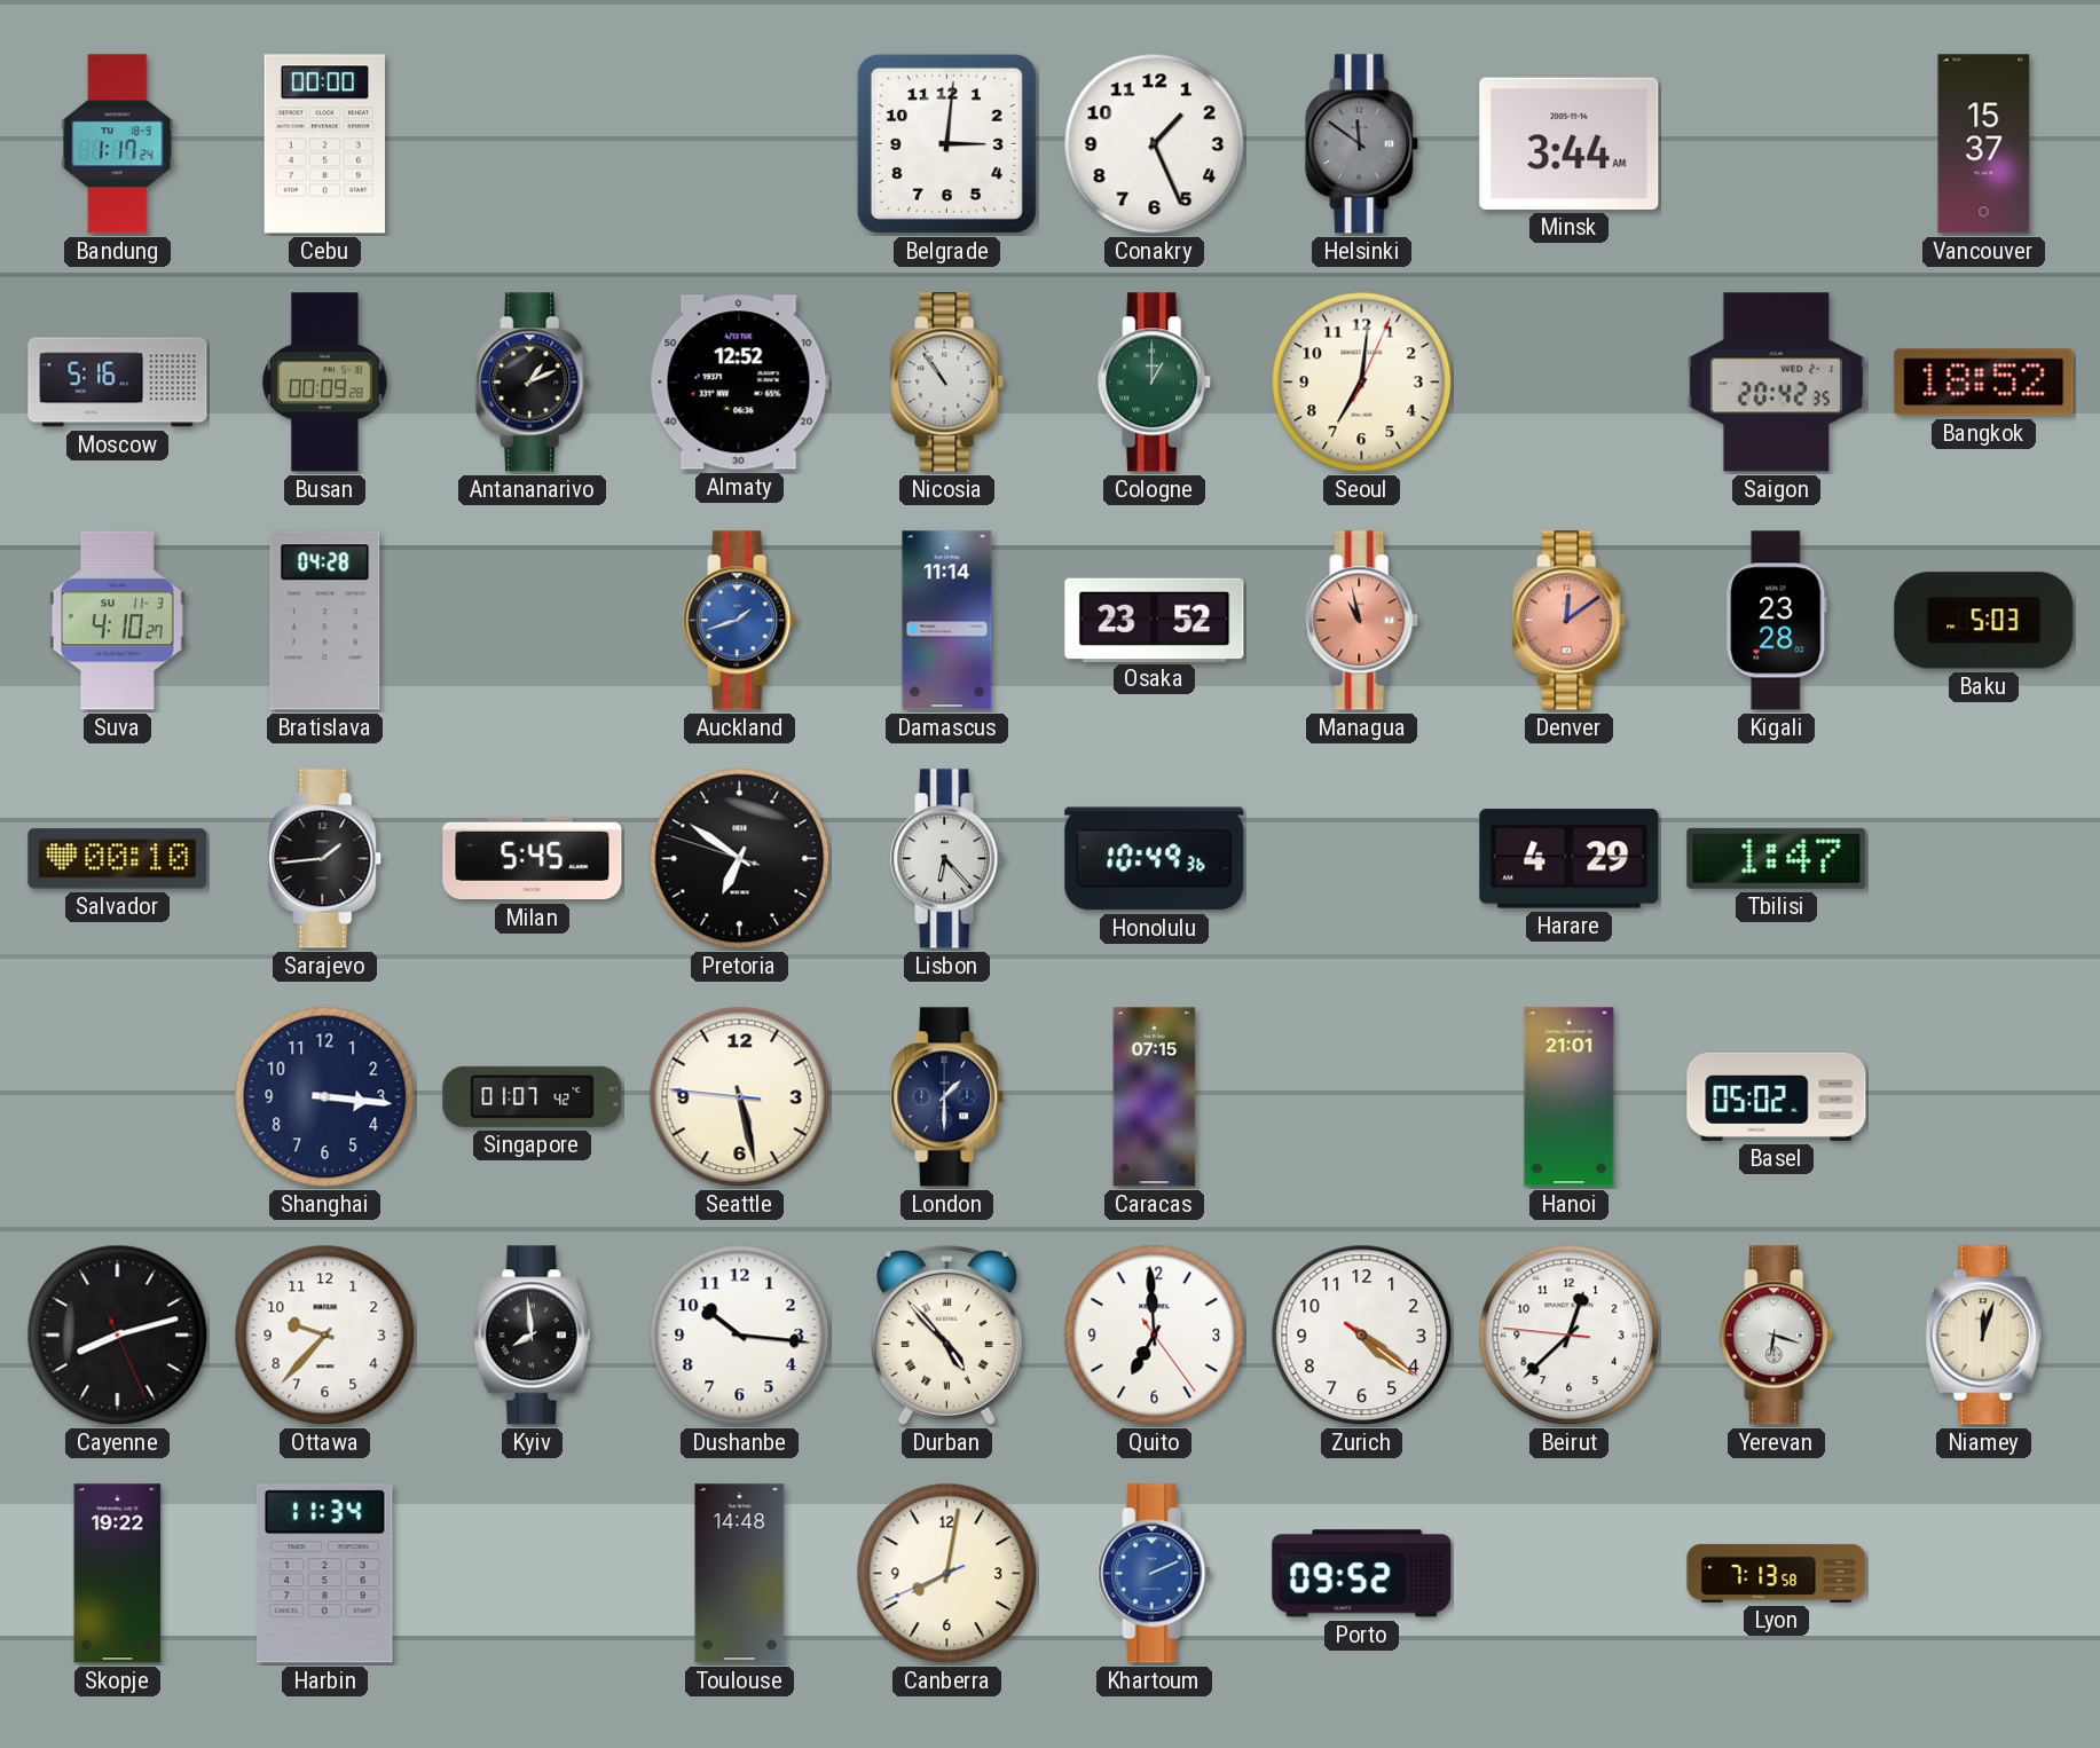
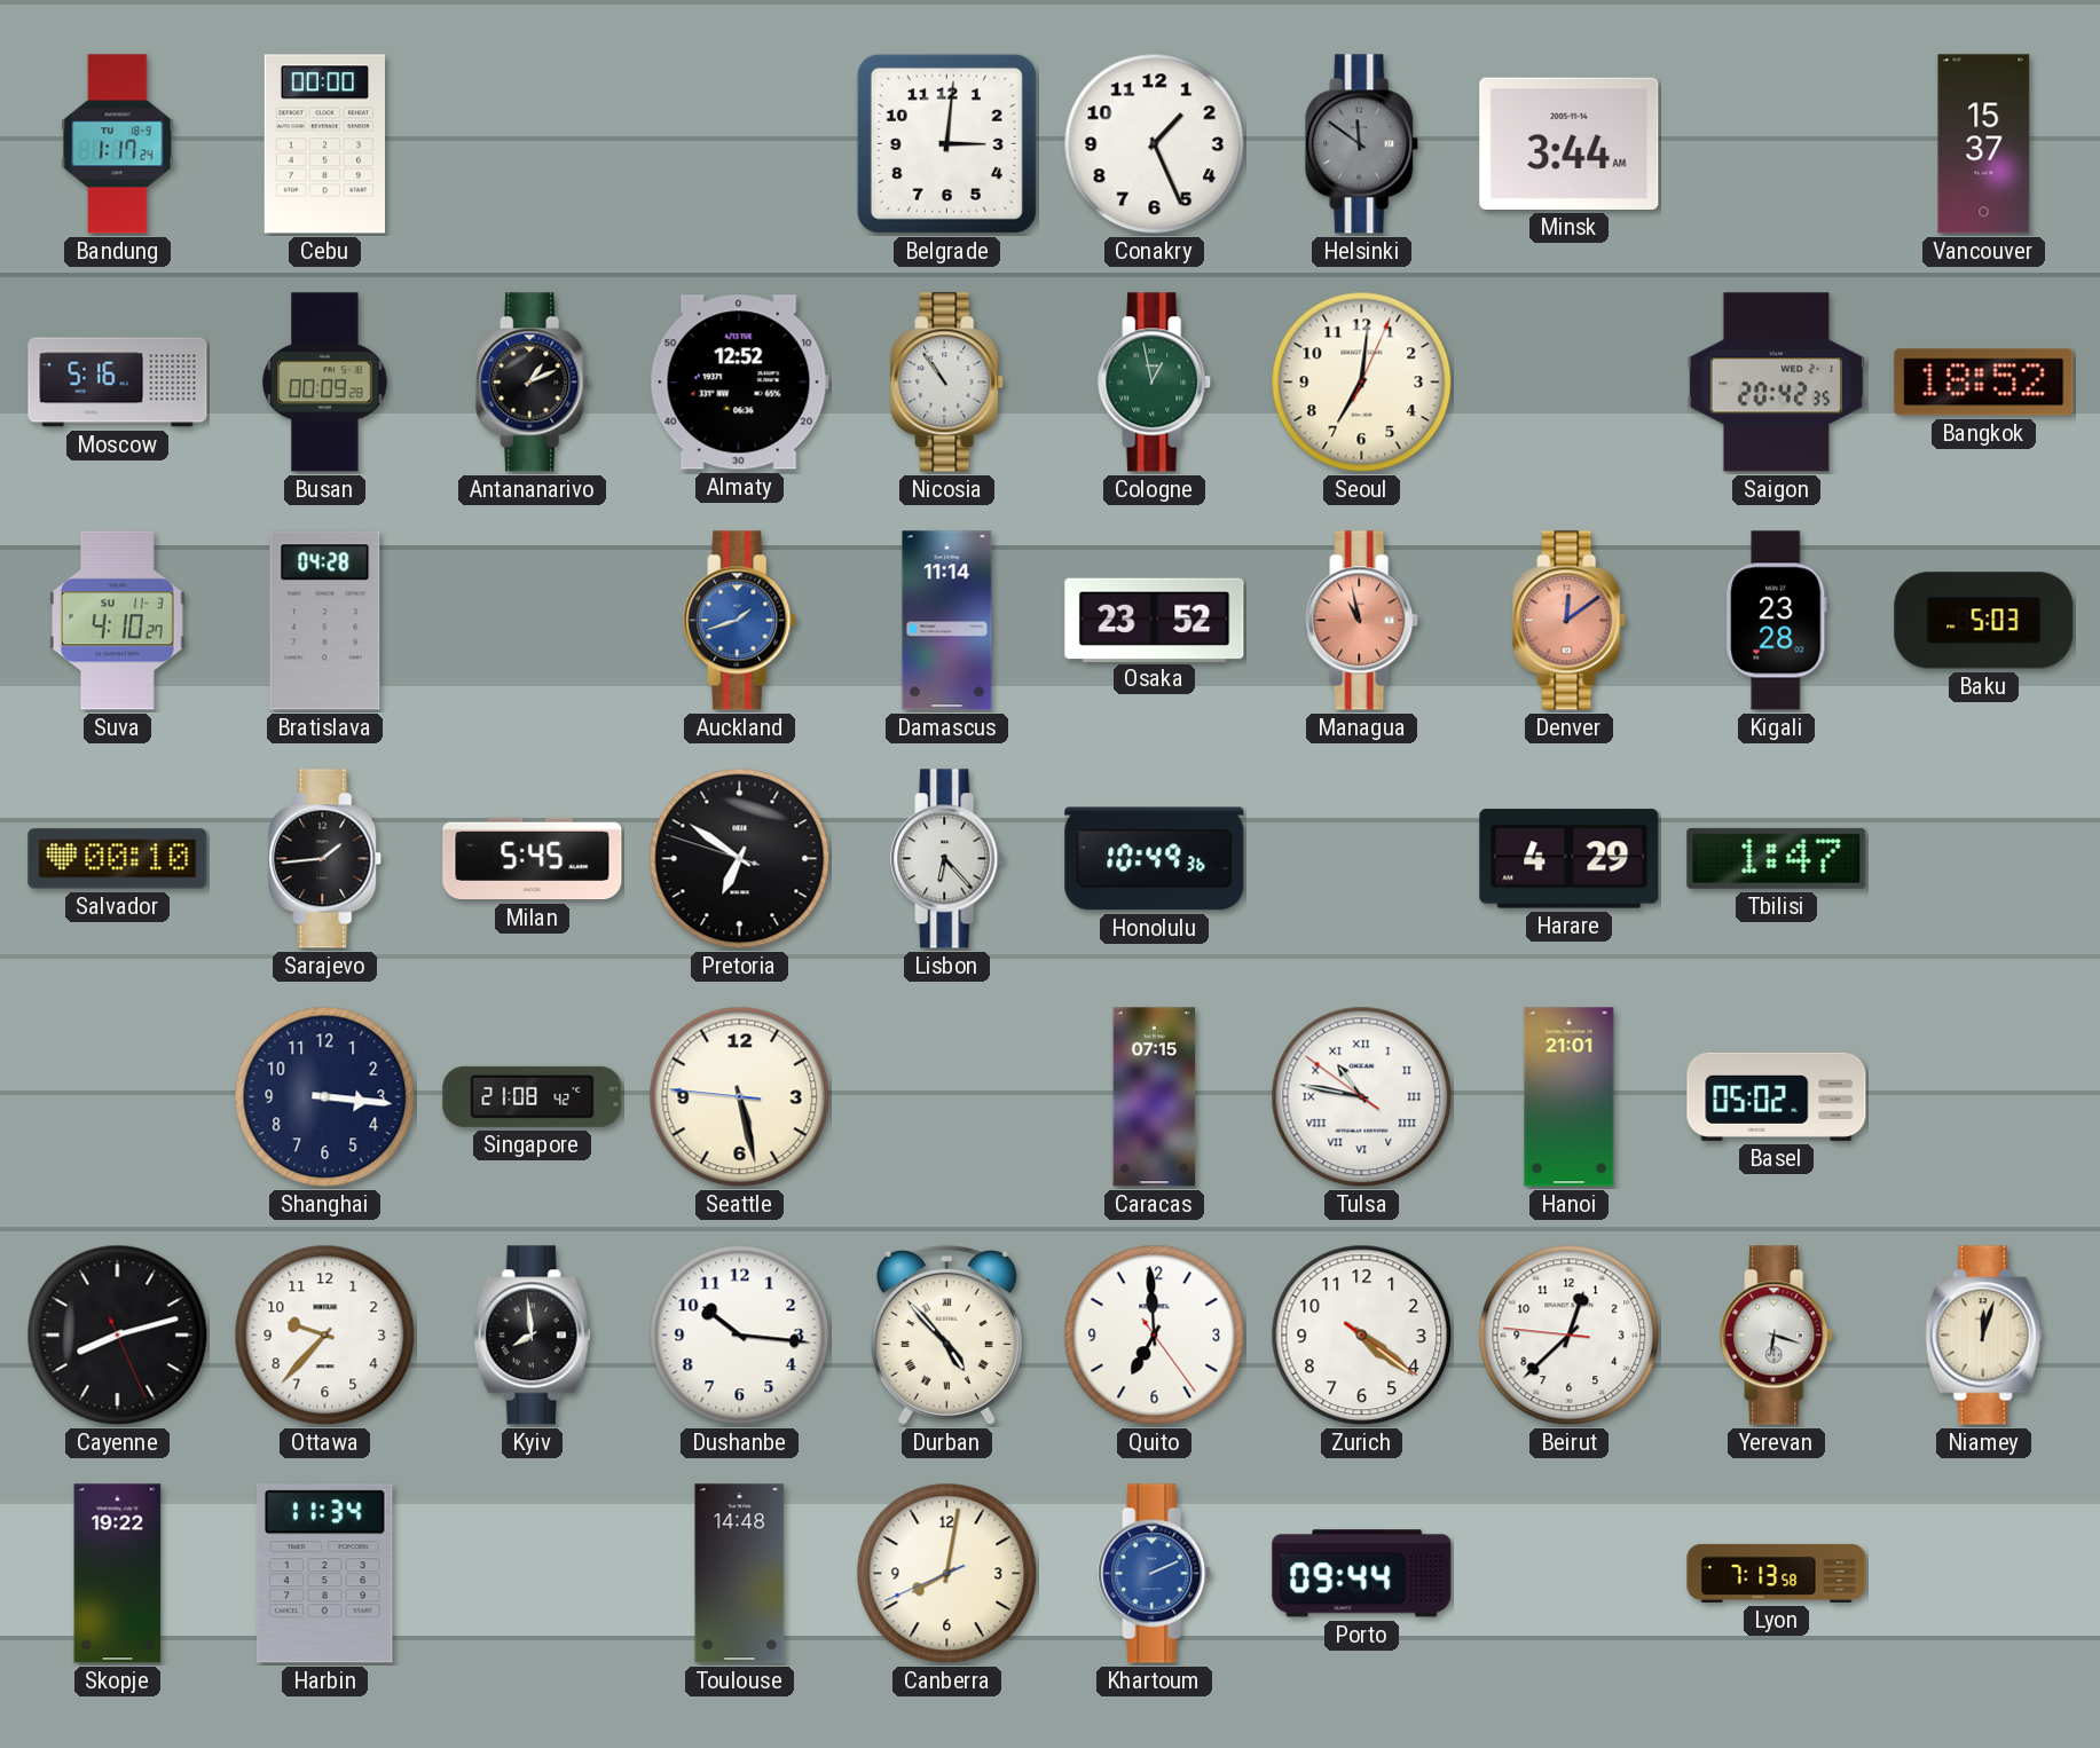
Cologne: 1:00 -> 12:58
Singapore: 01:07 -> 21:08
London: 1:30 -> none
Tulsa: none -> 10:46
Porto: 09:52 -> 09:44
